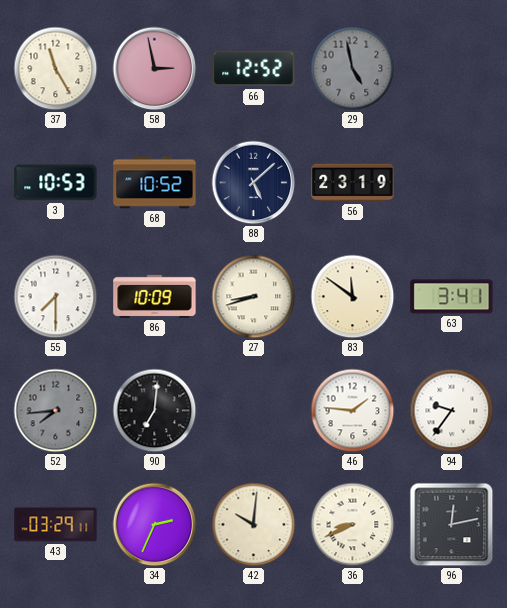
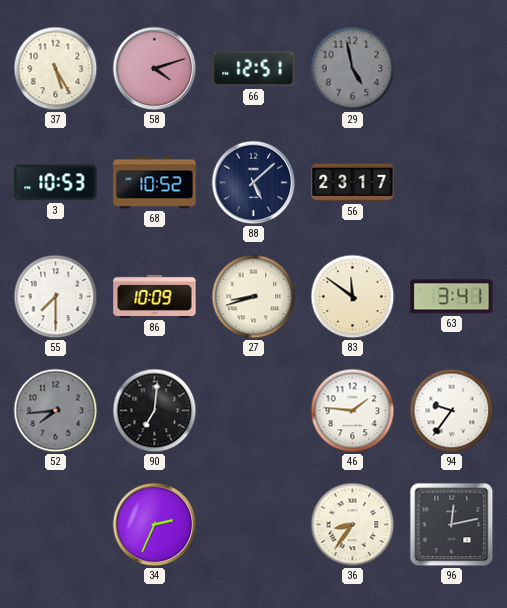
37: 11:25 -> 5:25
58: 2:58 -> 4:12
66: 12:52 -> 12:51
56: 23:19 -> 23:17
43: 03:29 -> none
42: 10:01 -> none
36: 8:41 -> 8:36
